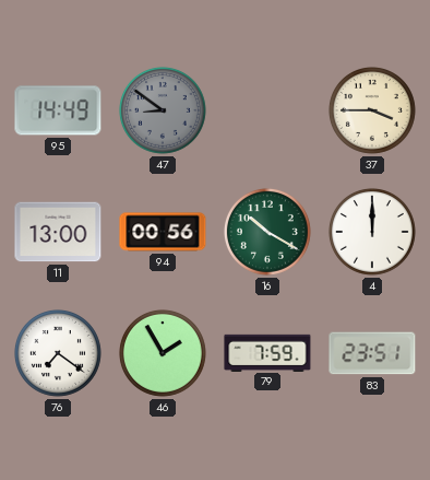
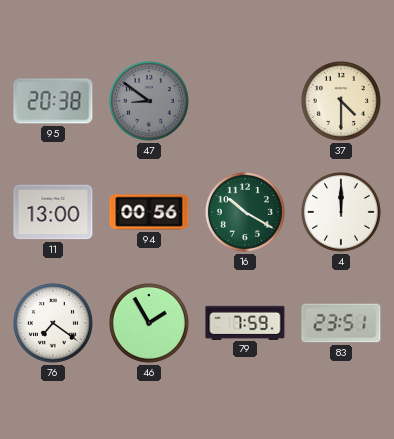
95: 14:49 -> 20:38
37: 3:45 -> 4:30
